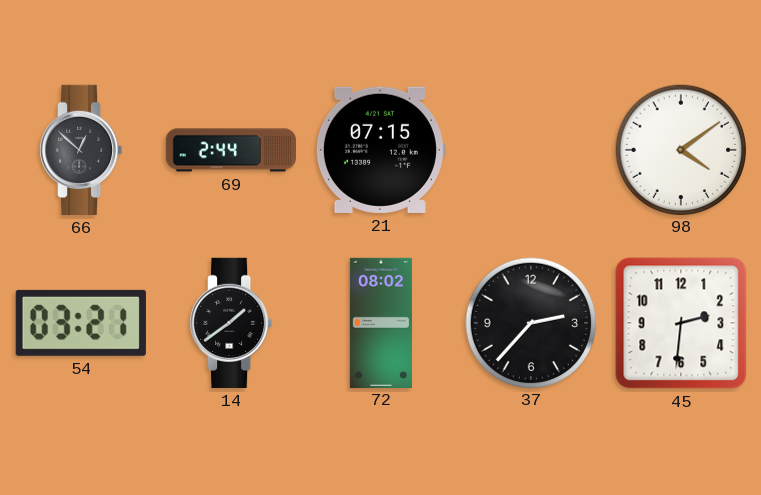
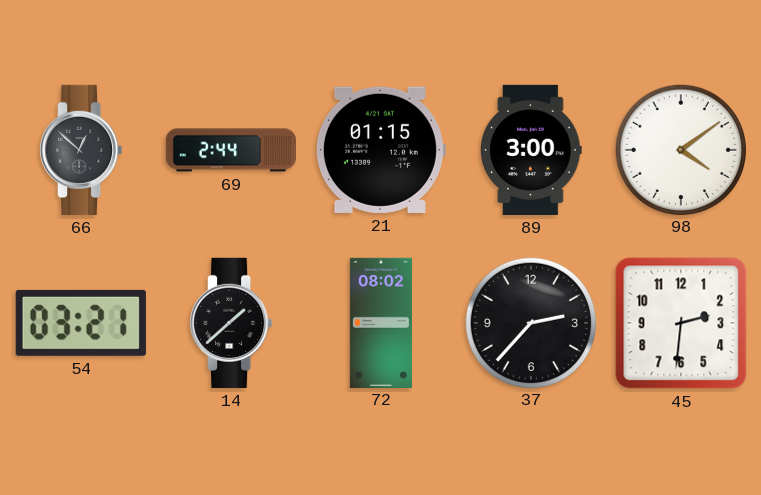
21: 07:15 -> 01:15
89: none -> 3:00
14: 1:39 -> 1:38
